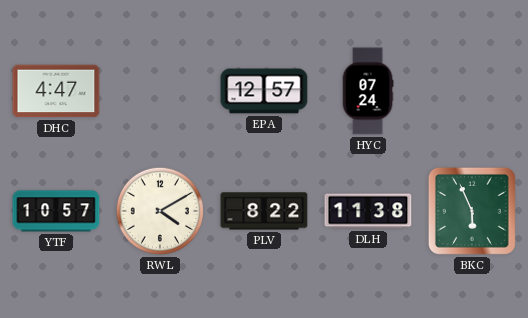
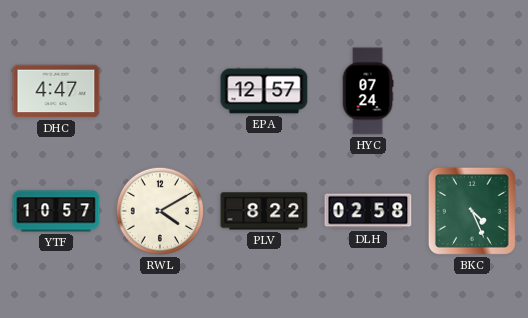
DLH: 11:38 -> 02:58
BKC: 5:56 -> 4:26
